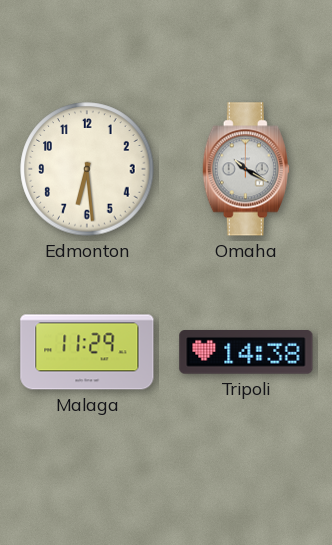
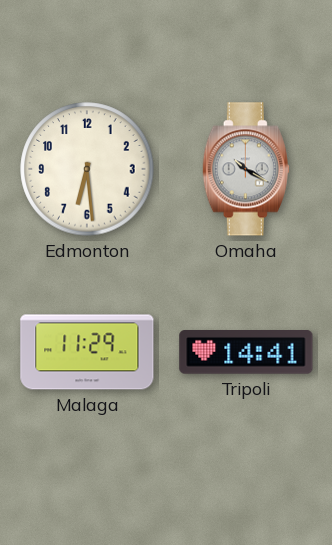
Tripoli: 14:38 -> 14:41
